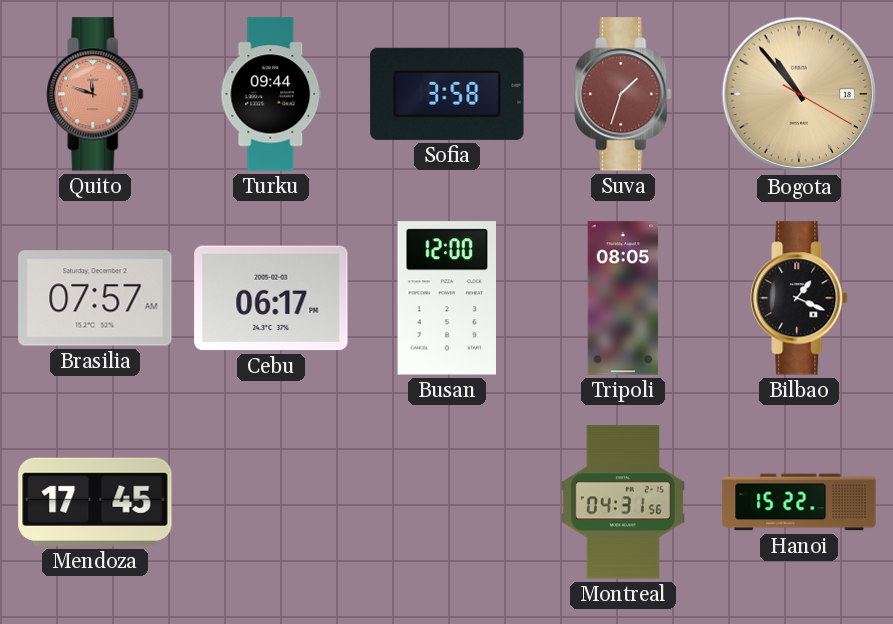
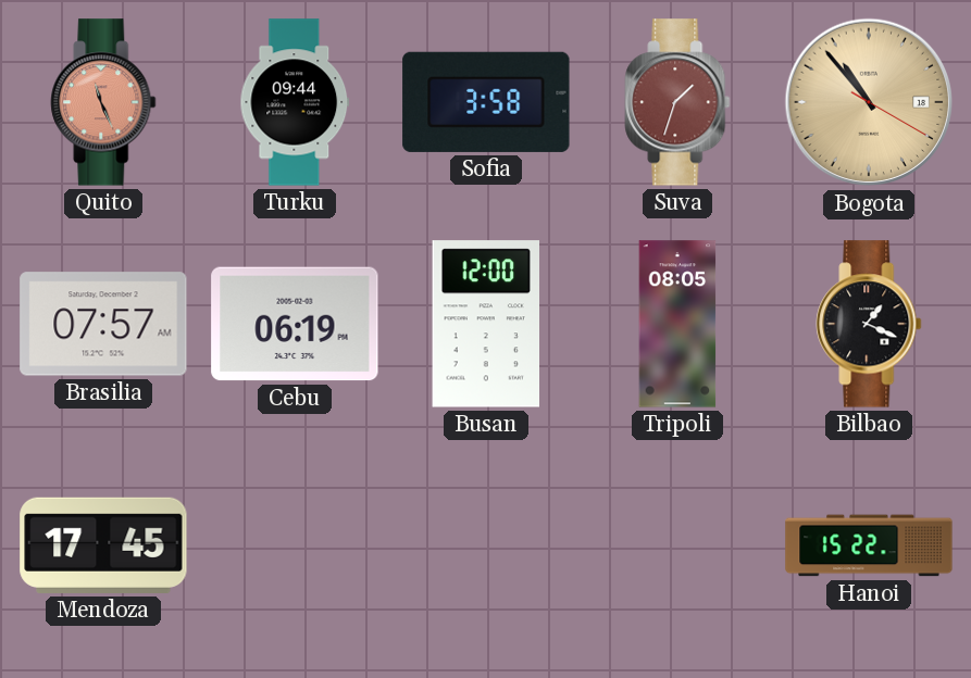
Quito: 11:48 -> 11:26
Cebu: 06:17 -> 06:19
Montreal: 04:31 -> none
